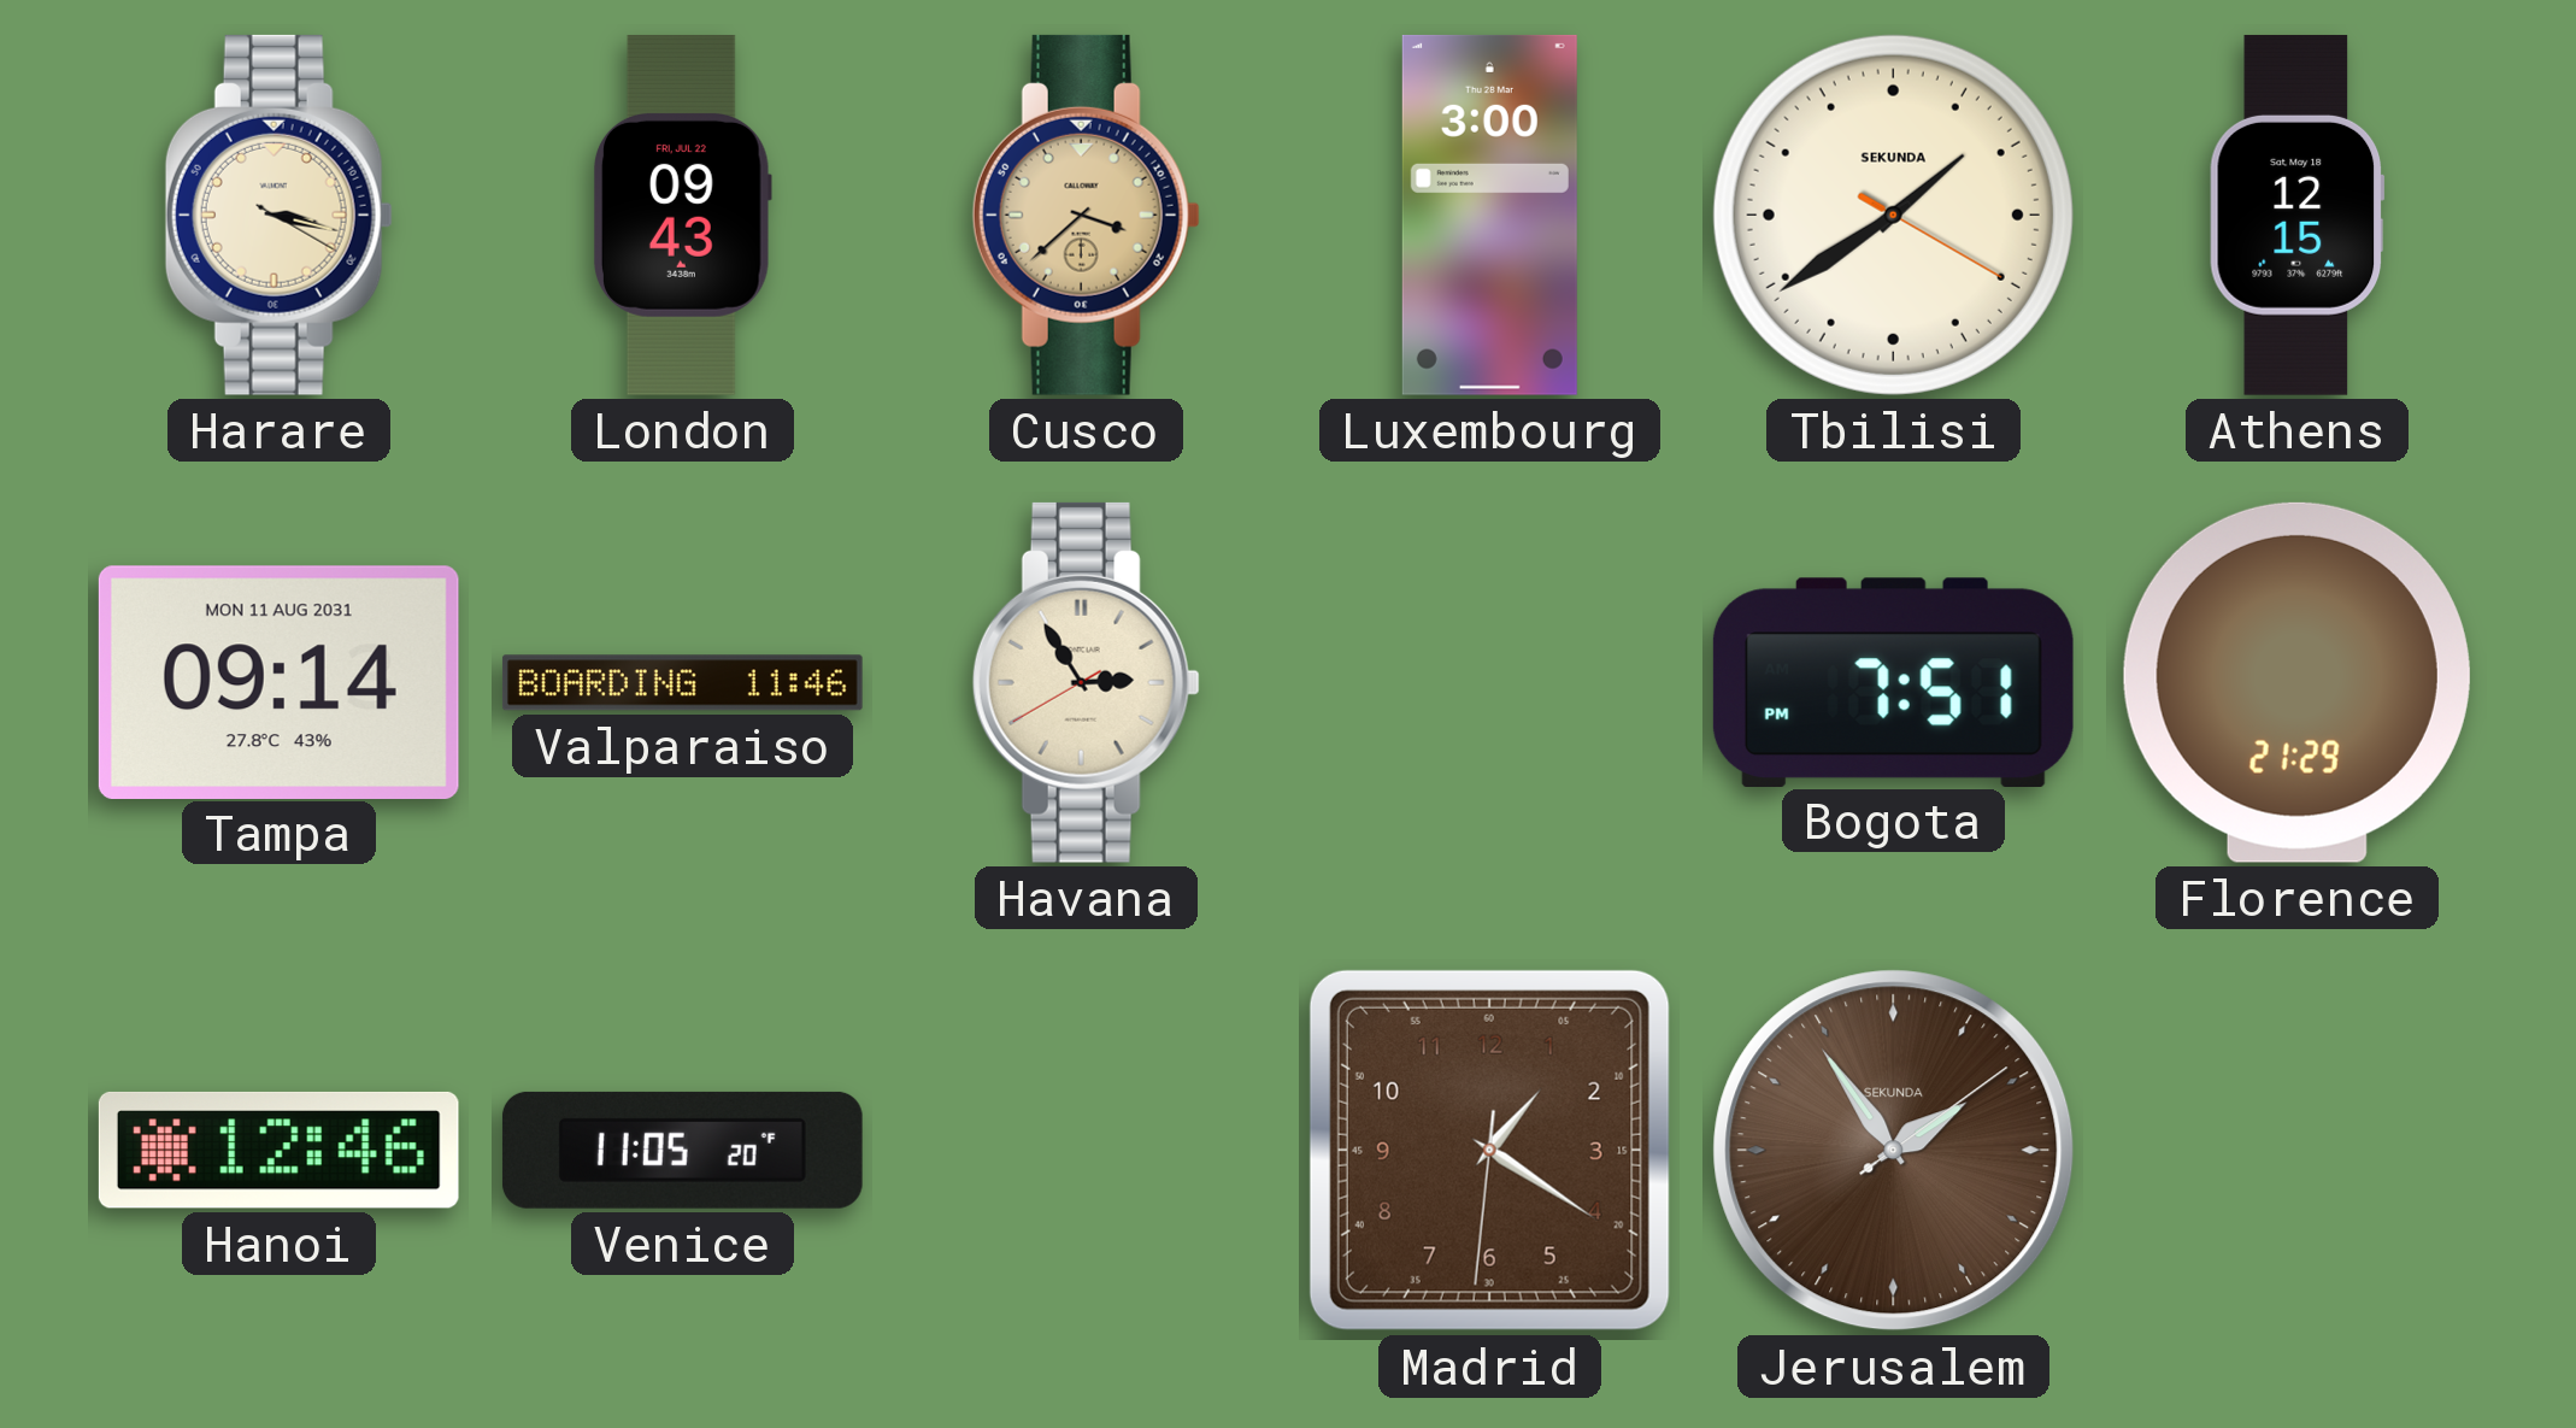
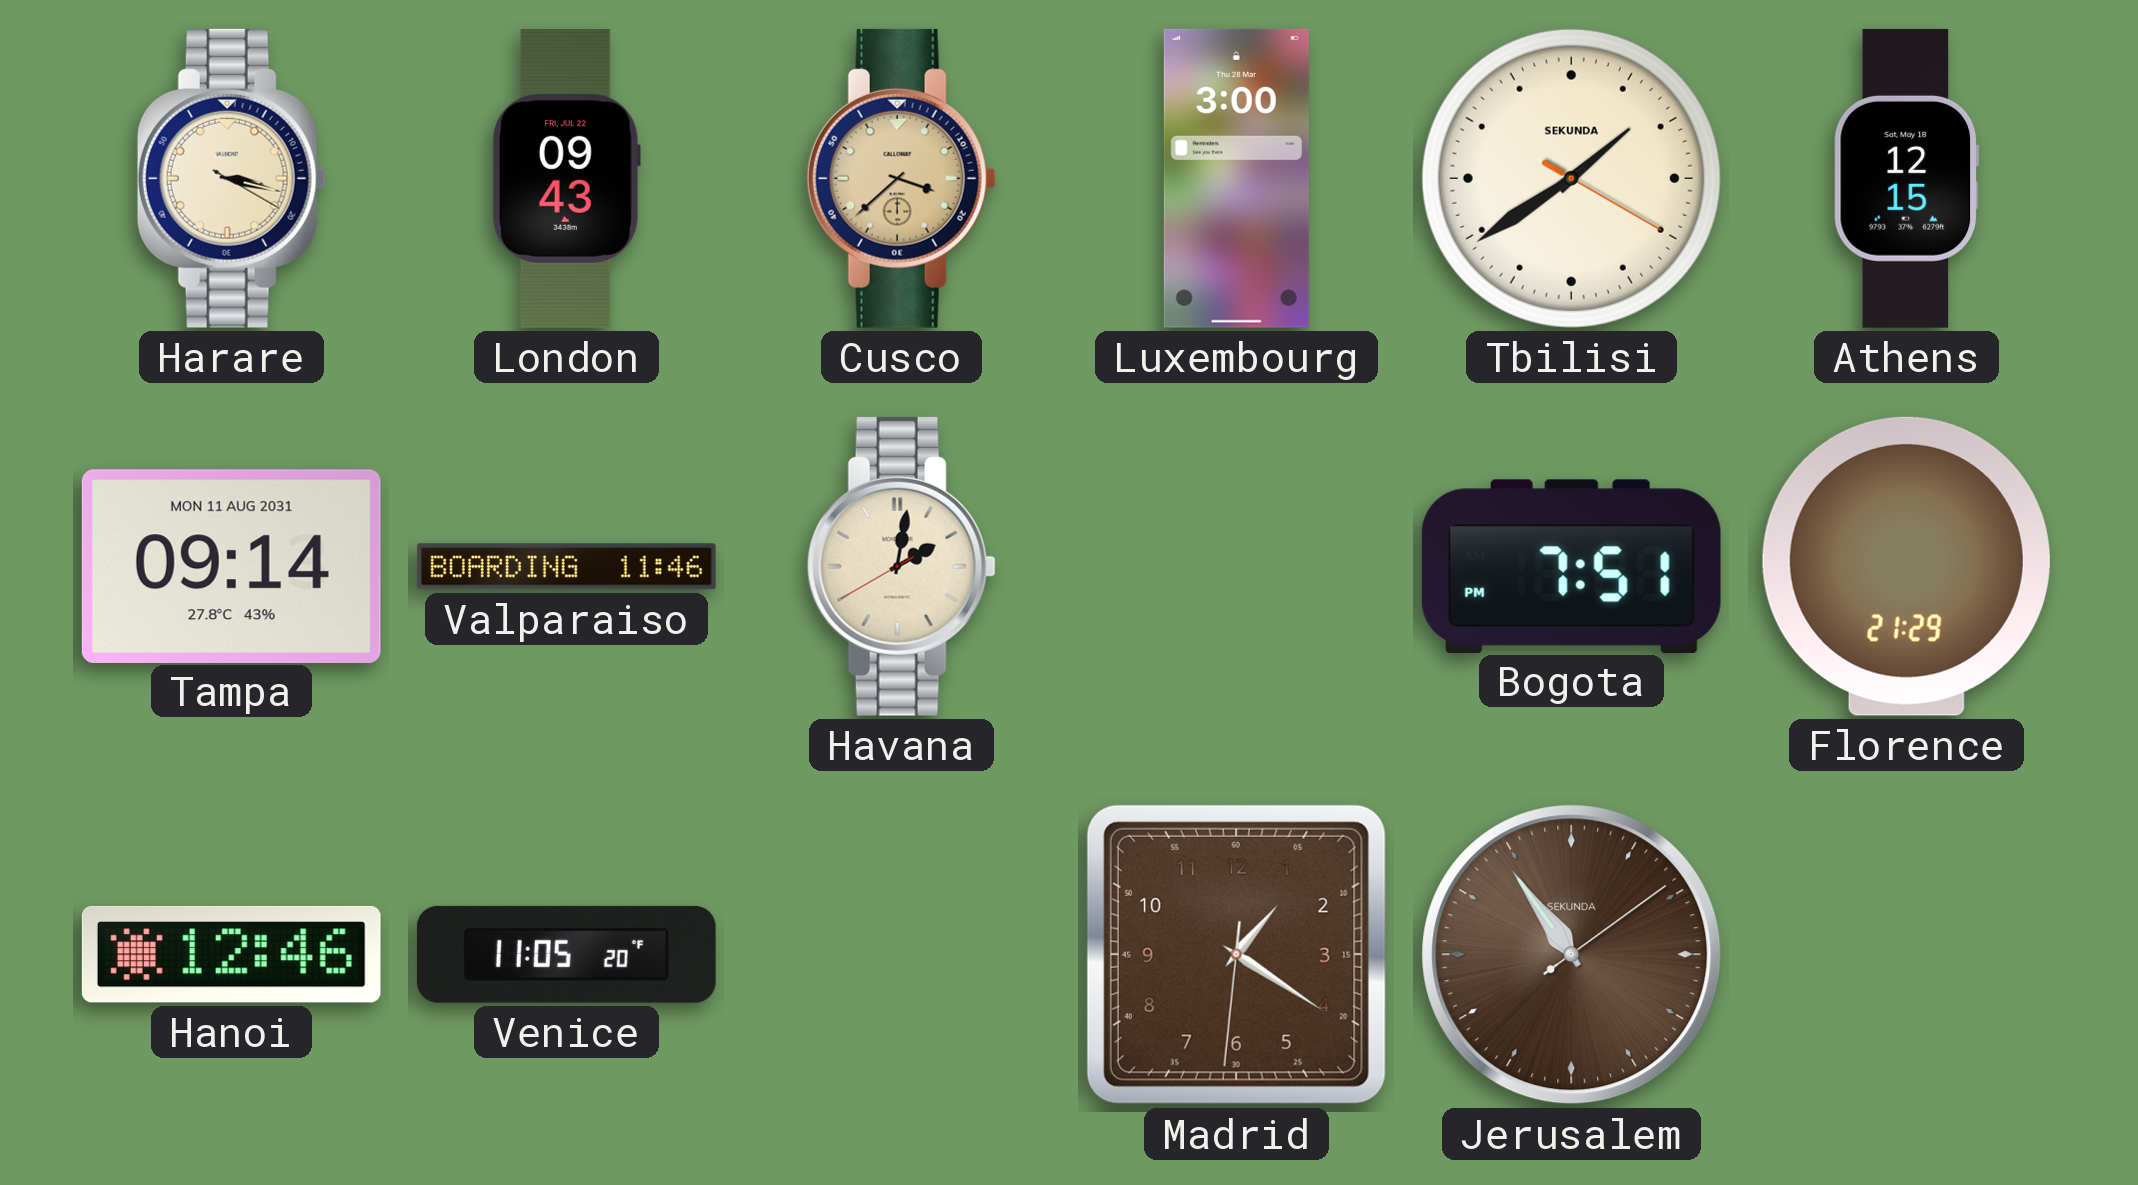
Havana: 2:54 -> 2:01
Jerusalem: 1:54 -> 10:54
